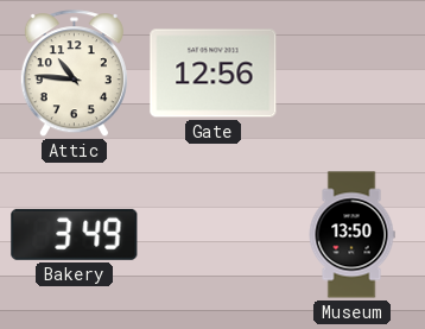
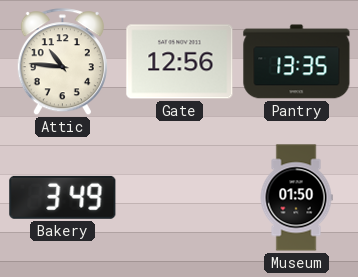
Pantry: none -> 13:35
Museum: 13:50 -> 01:50
